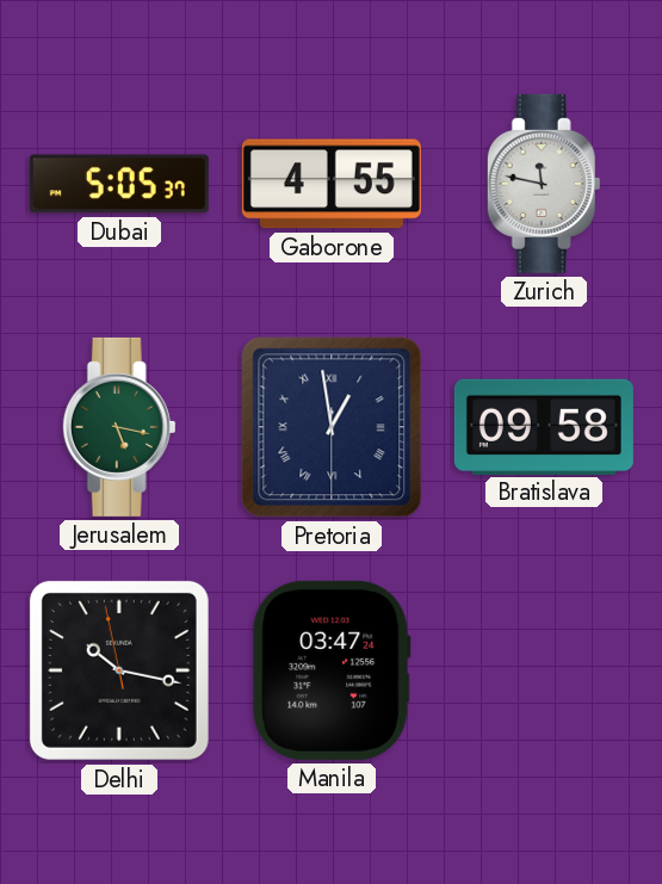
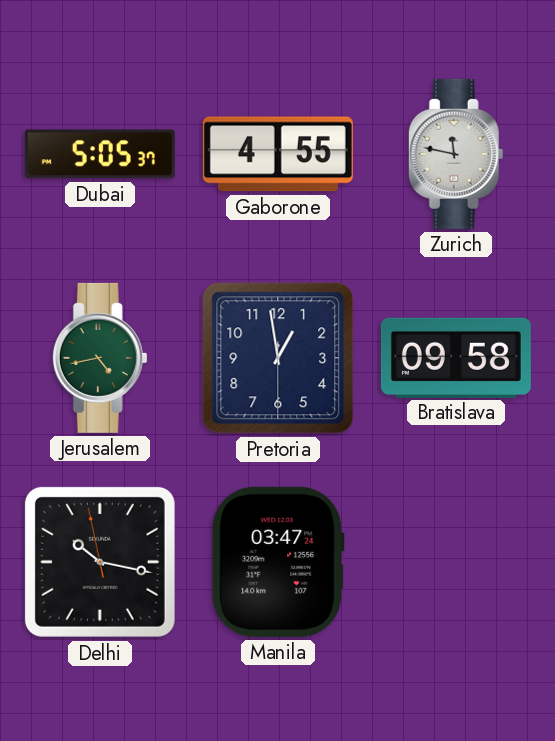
Jerusalem: 5:17 -> 4:43
Pretoria numerals: Roman -> Arabic
